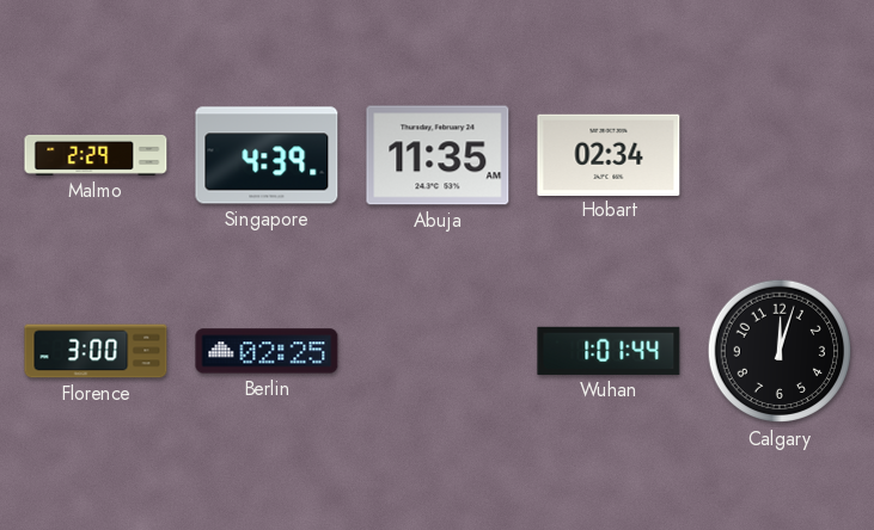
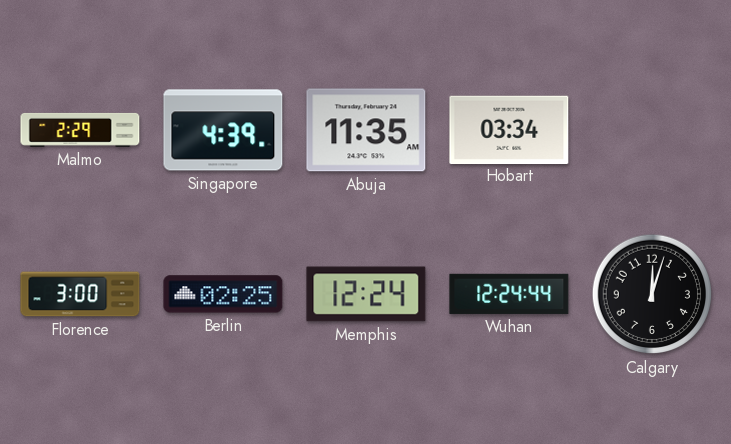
Hobart: 02:34 -> 03:34
Memphis: none -> 12:24
Wuhan: 1:01 -> 12:24
